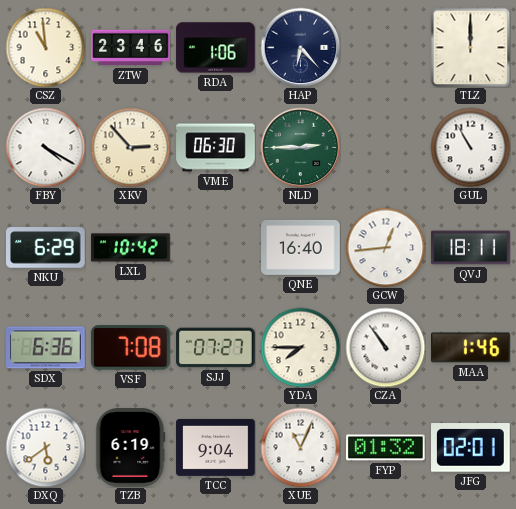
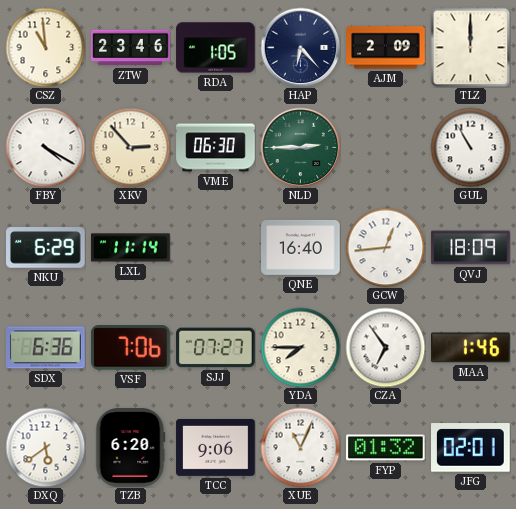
RDA: 1:06 -> 1:05
AJM: none -> 2:09
LXL: 10:42 -> 11:14
QVJ: 18:11 -> 18:09
VSF: 7:08 -> 7:06
CZA: 10:54 -> 6:54
TZB: 6:19 -> 6:20
TCC: 9:04 -> 9:06
